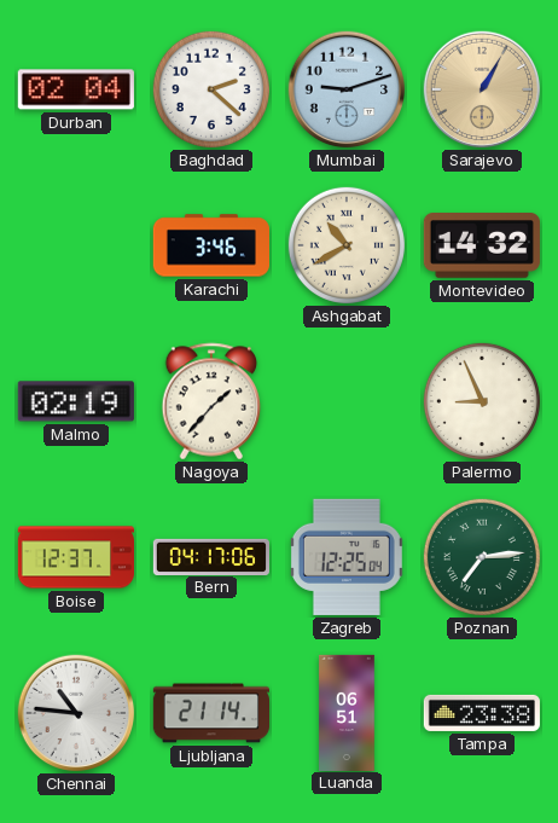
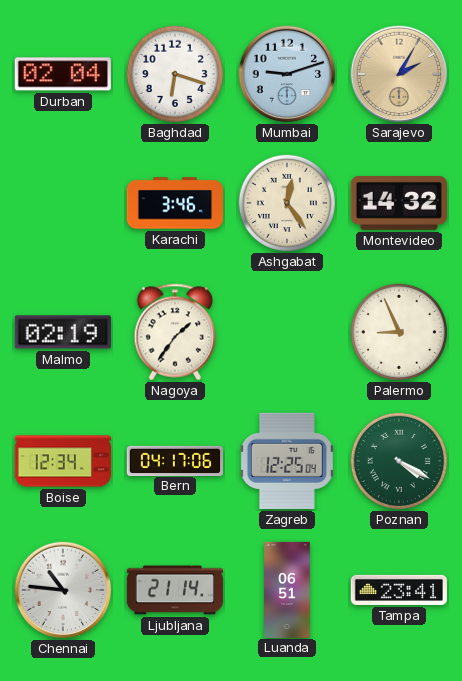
Baghdad: 2:22 -> 6:18
Sarajevo: 1:05 -> 2:05
Ashgabat: 10:40 -> 12:24
Nagoya: 1:37 -> 1:36
Boise: 12:37 -> 12:34
Poznan: 7:14 -> 4:20
Tampa: 23:38 -> 23:41
